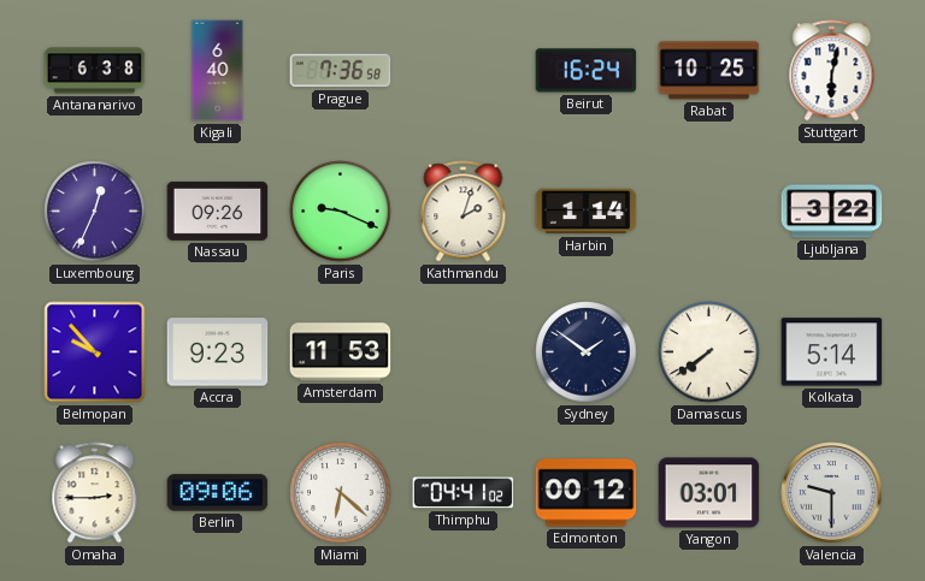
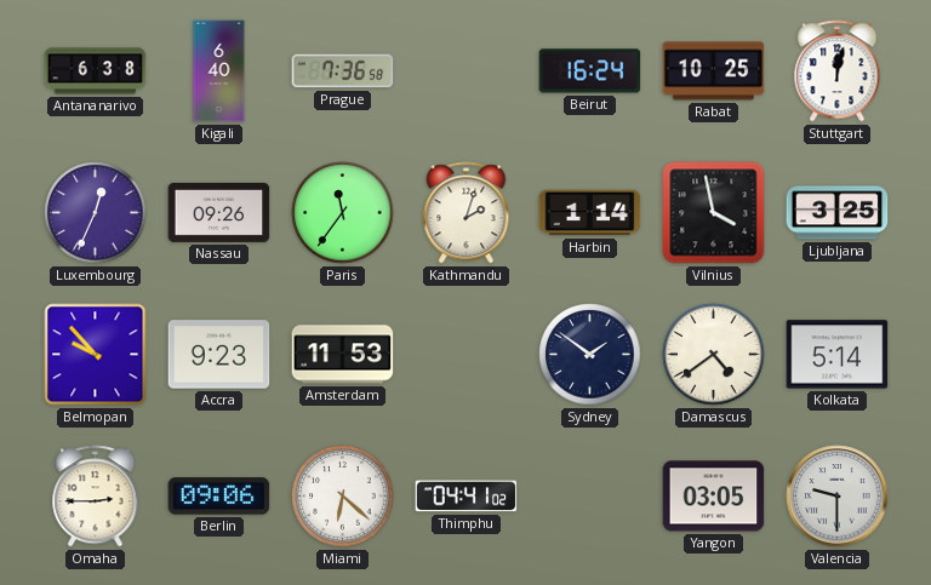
Stuttgart: 6:02 -> 12:02
Paris: 9:19 -> 11:36
Vilnius: none -> 3:58
Ljubljana: 3:22 -> 3:25
Damascus: 7:39 -> 4:39
Edmonton: 00:12 -> none
Yangon: 03:01 -> 03:05
